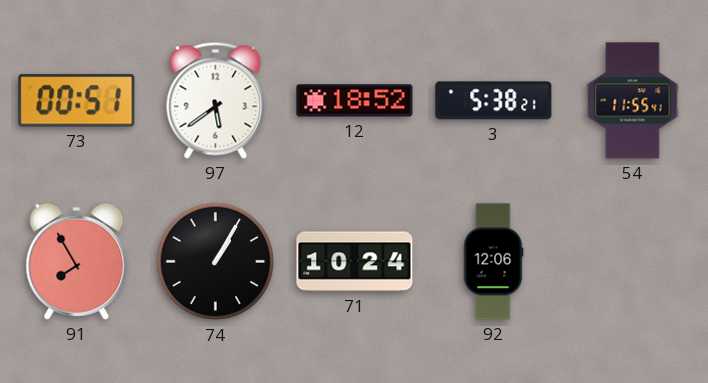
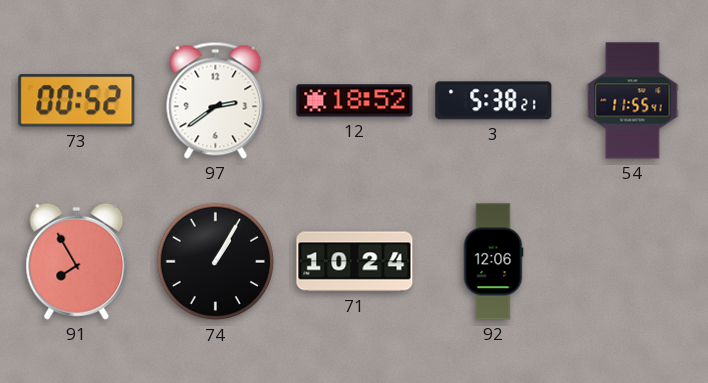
73: 00:51 -> 00:52
97: 5:39 -> 2:39
